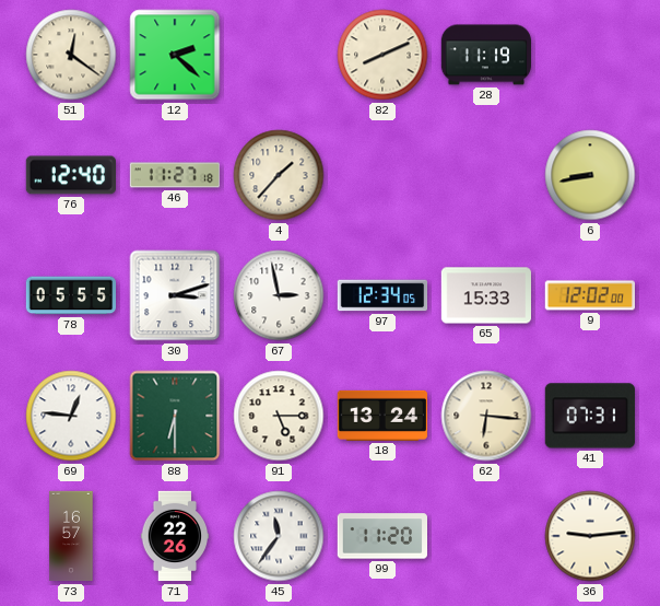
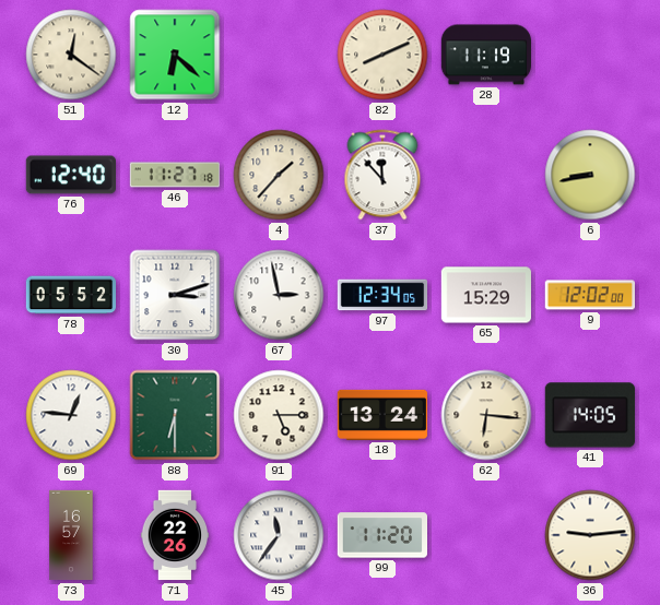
12: 2:22 -> 6:22
37: none -> 11:53
78: 05:55 -> 05:52
65: 15:33 -> 15:29
41: 07:31 -> 14:05
